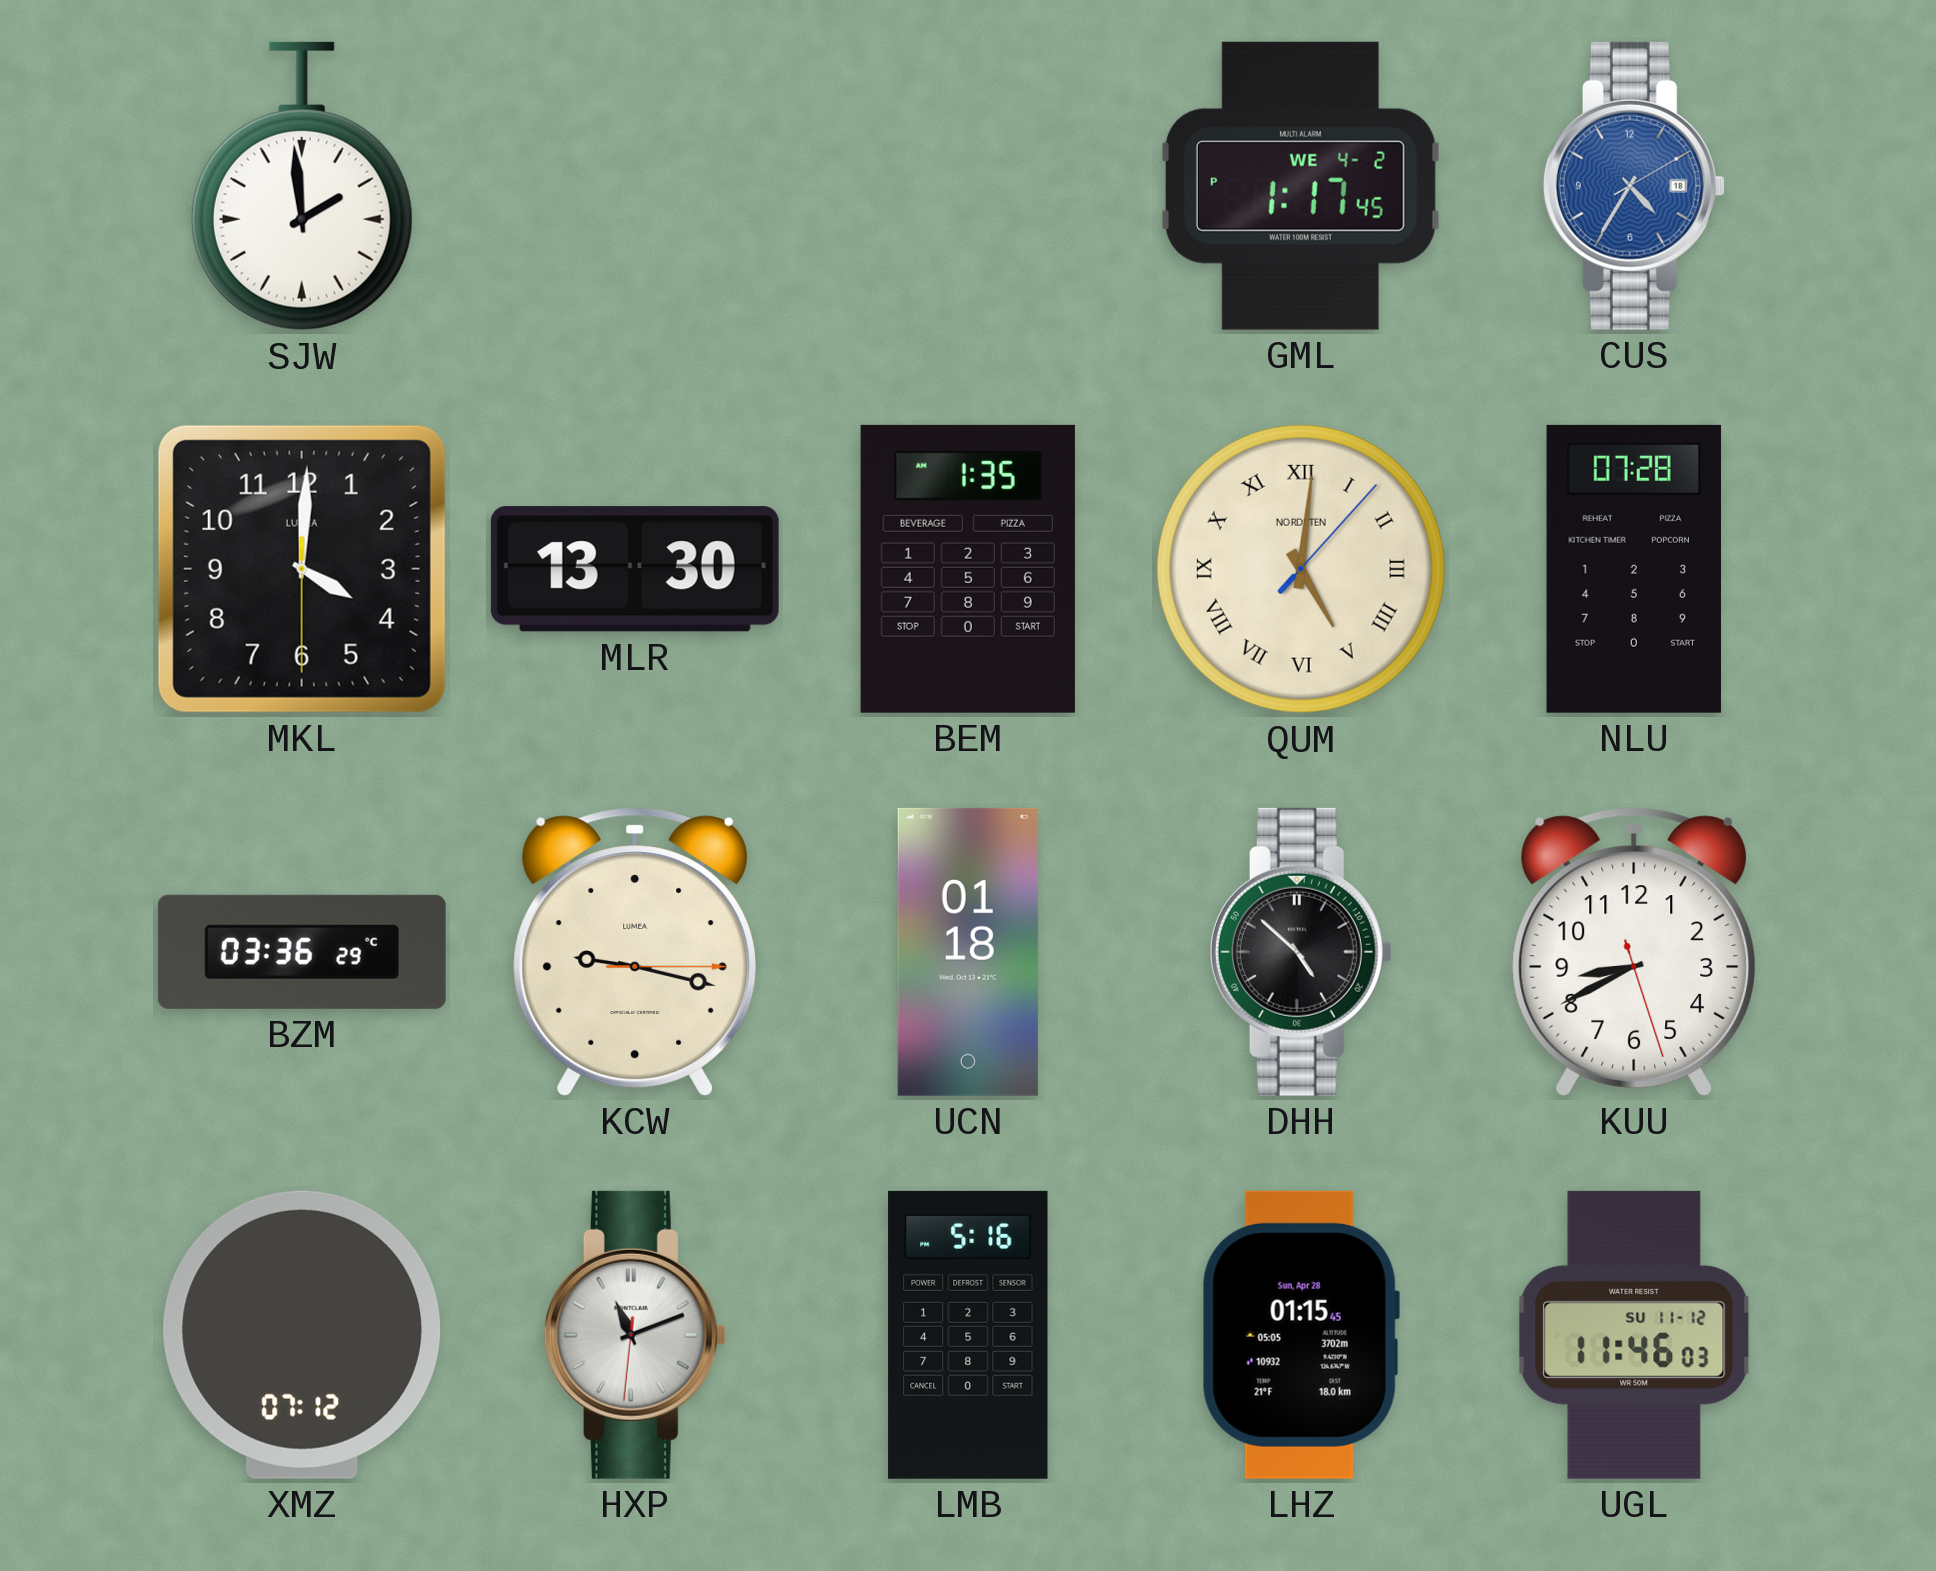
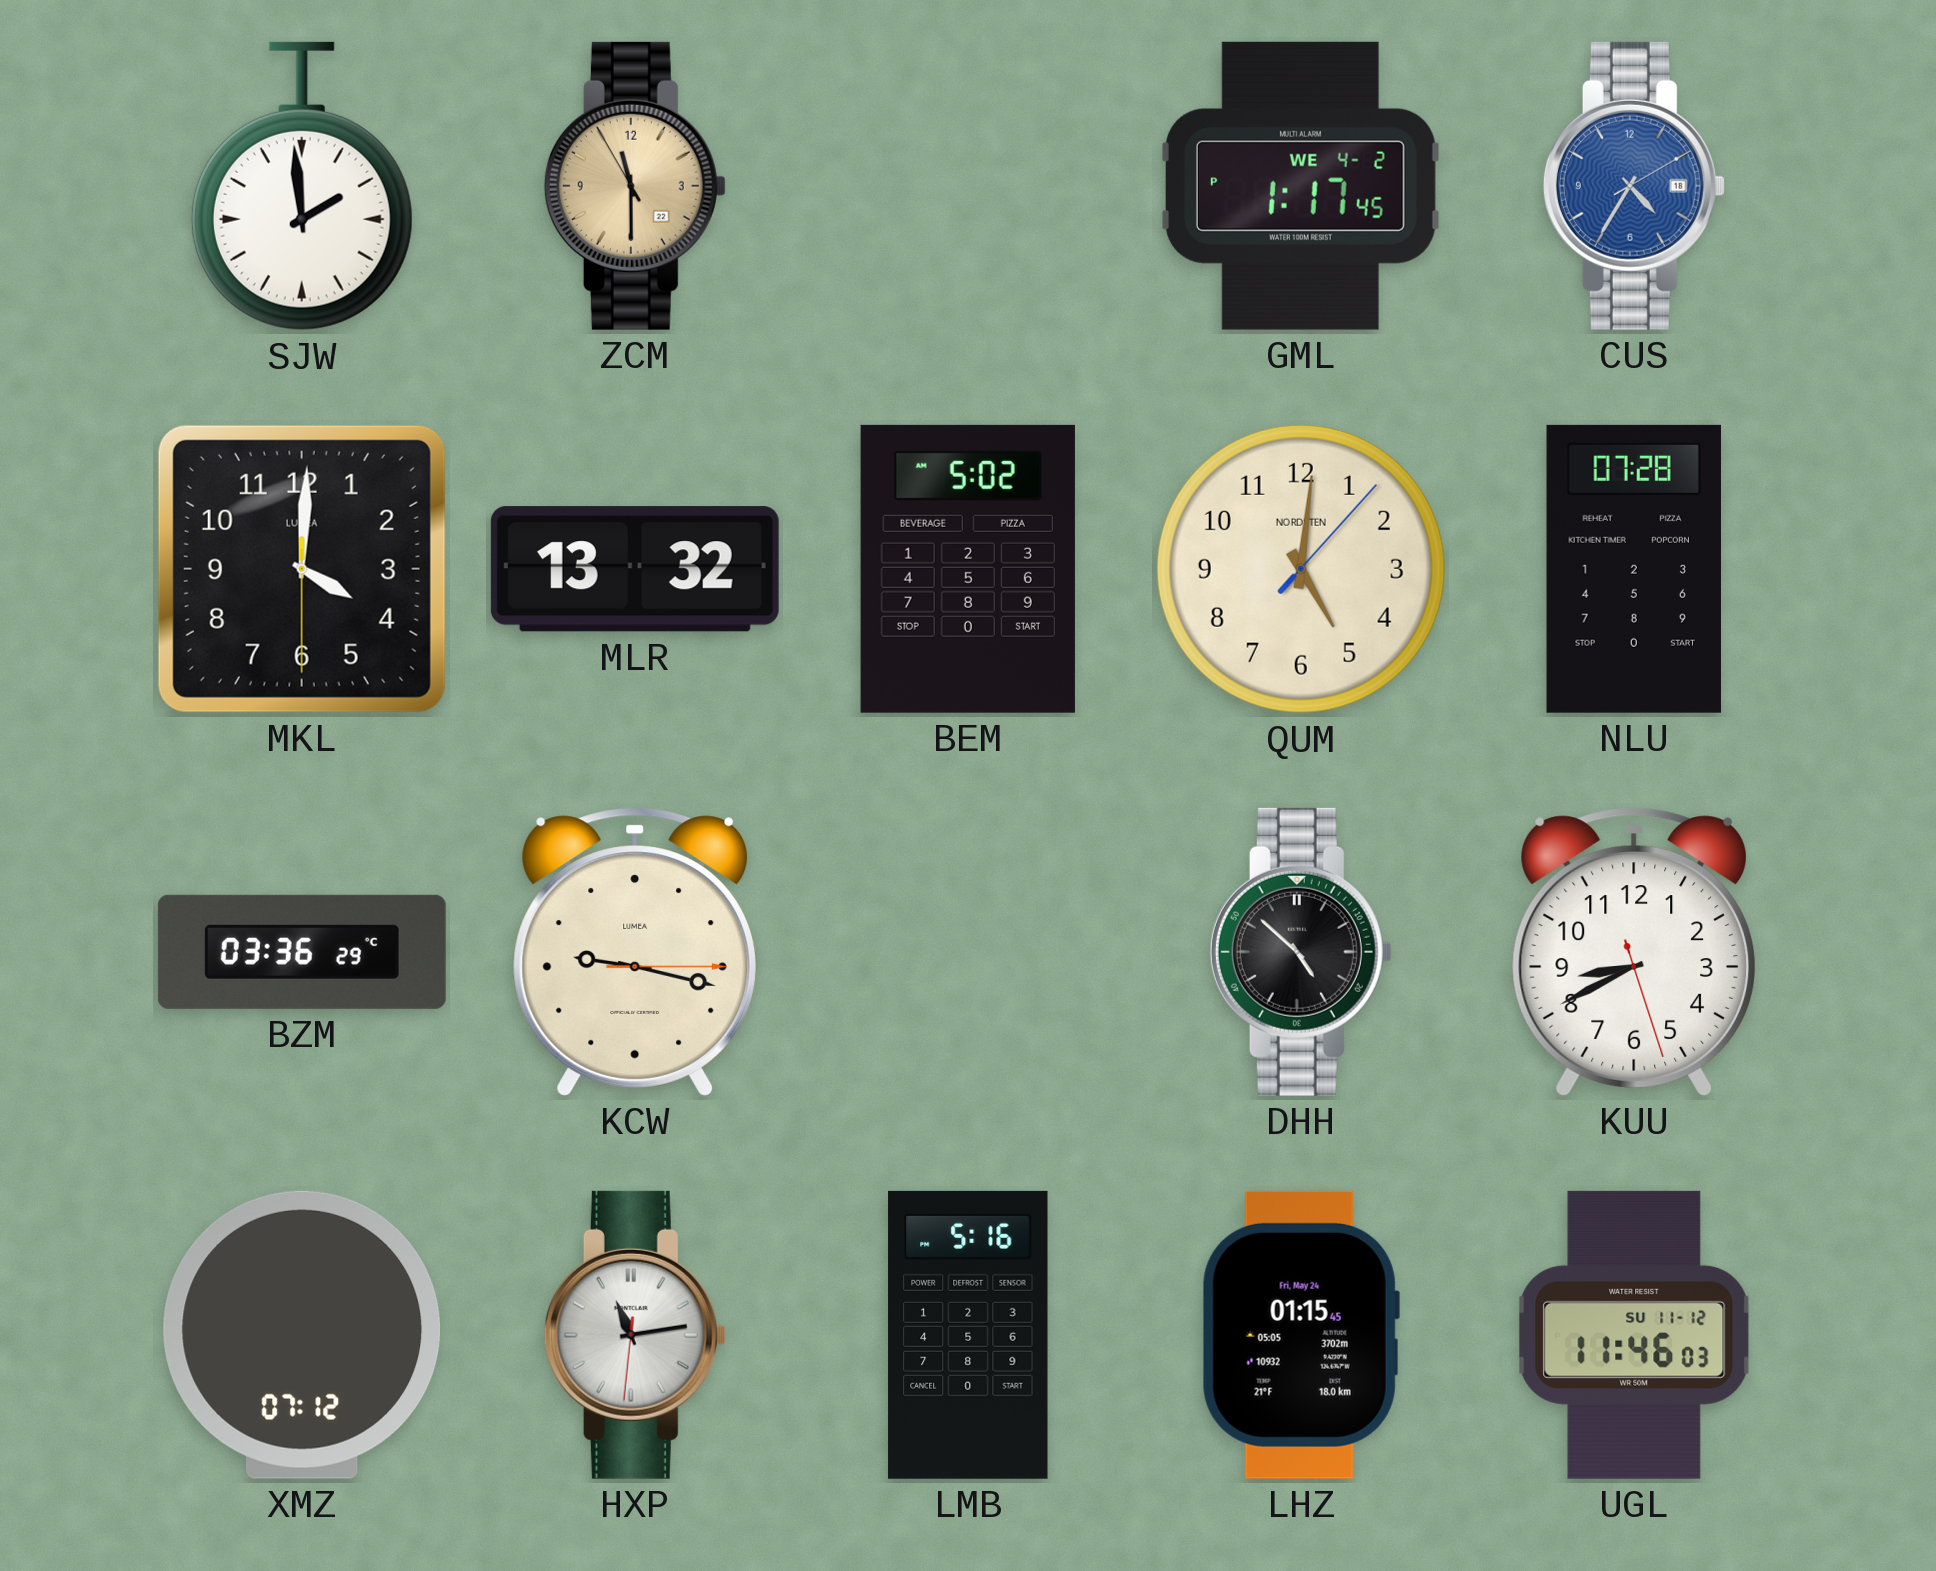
ZCM: none -> 11:29
MLR: 13:30 -> 13:32
BEM: 1:35 -> 5:02
QUM numerals: Roman -> Arabic
UCN: 01:18 -> none
HXP: 11:11 -> 11:13
LHZ date: Sun, Apr 28 -> Fri, May 24
